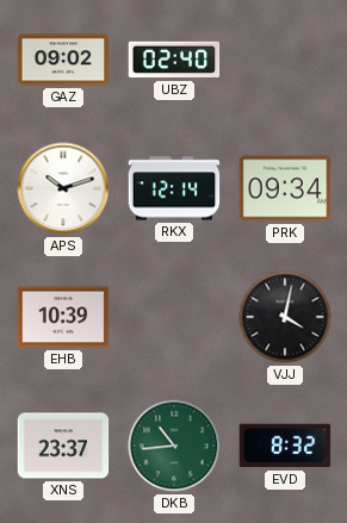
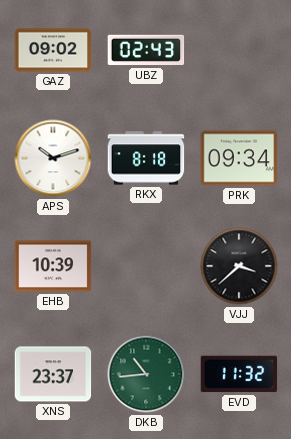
UBZ: 02:40 -> 02:43
RKX: 12:14 -> 8:18
VJJ: 4:02 -> 3:38
EVD: 8:32 -> 11:32
